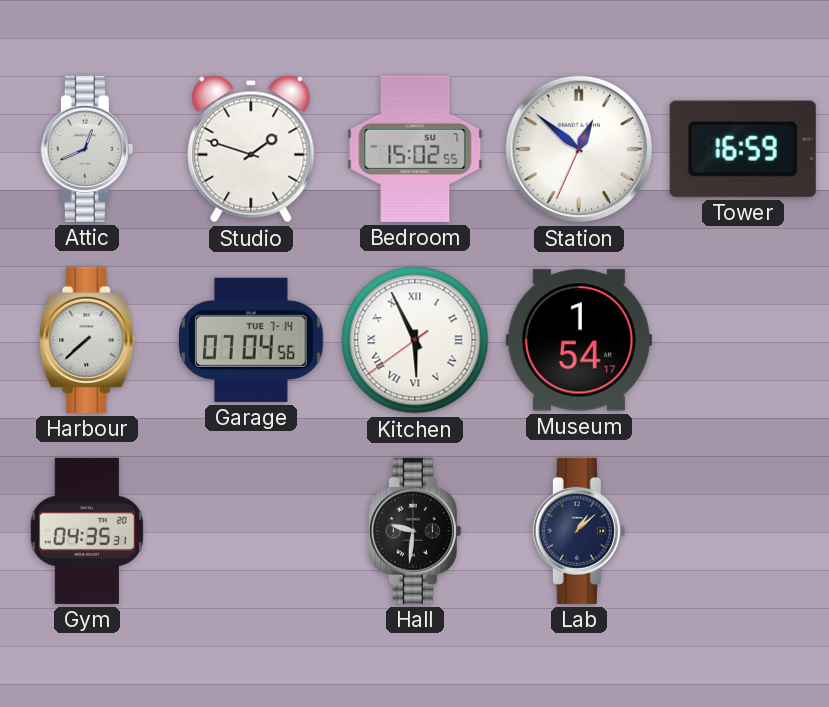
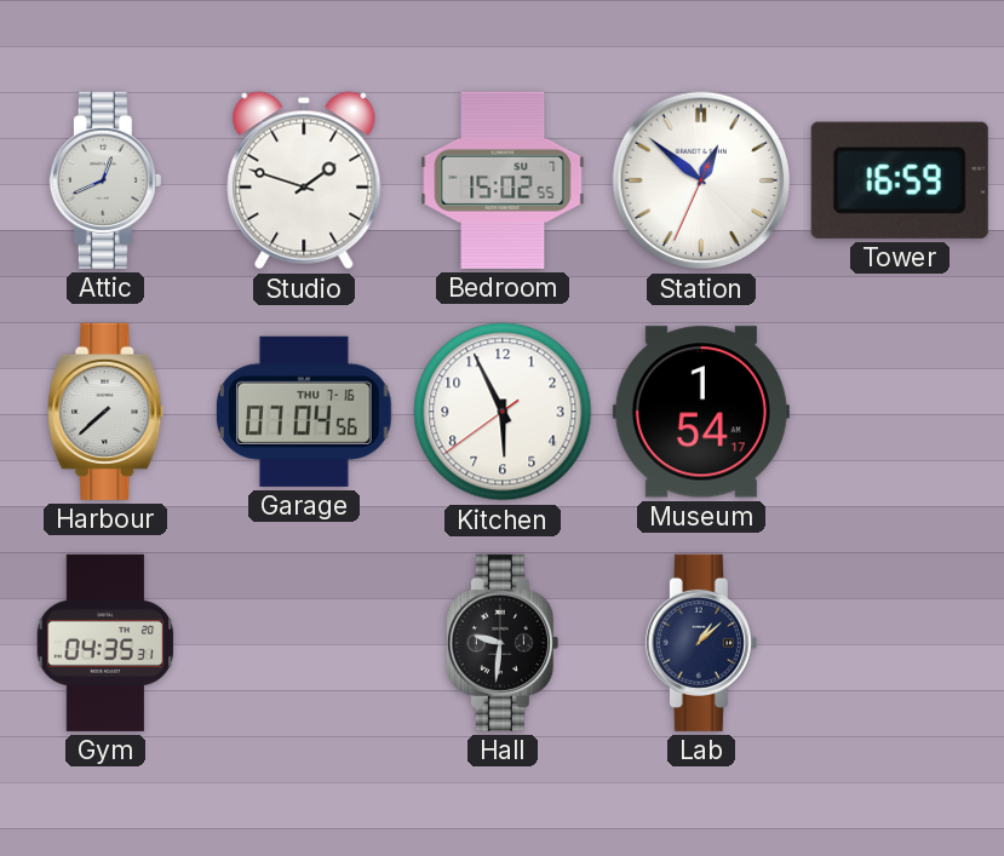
Garage date: TUE 7-14 -> THU 7-16
Kitchen numerals: Roman -> Arabic
